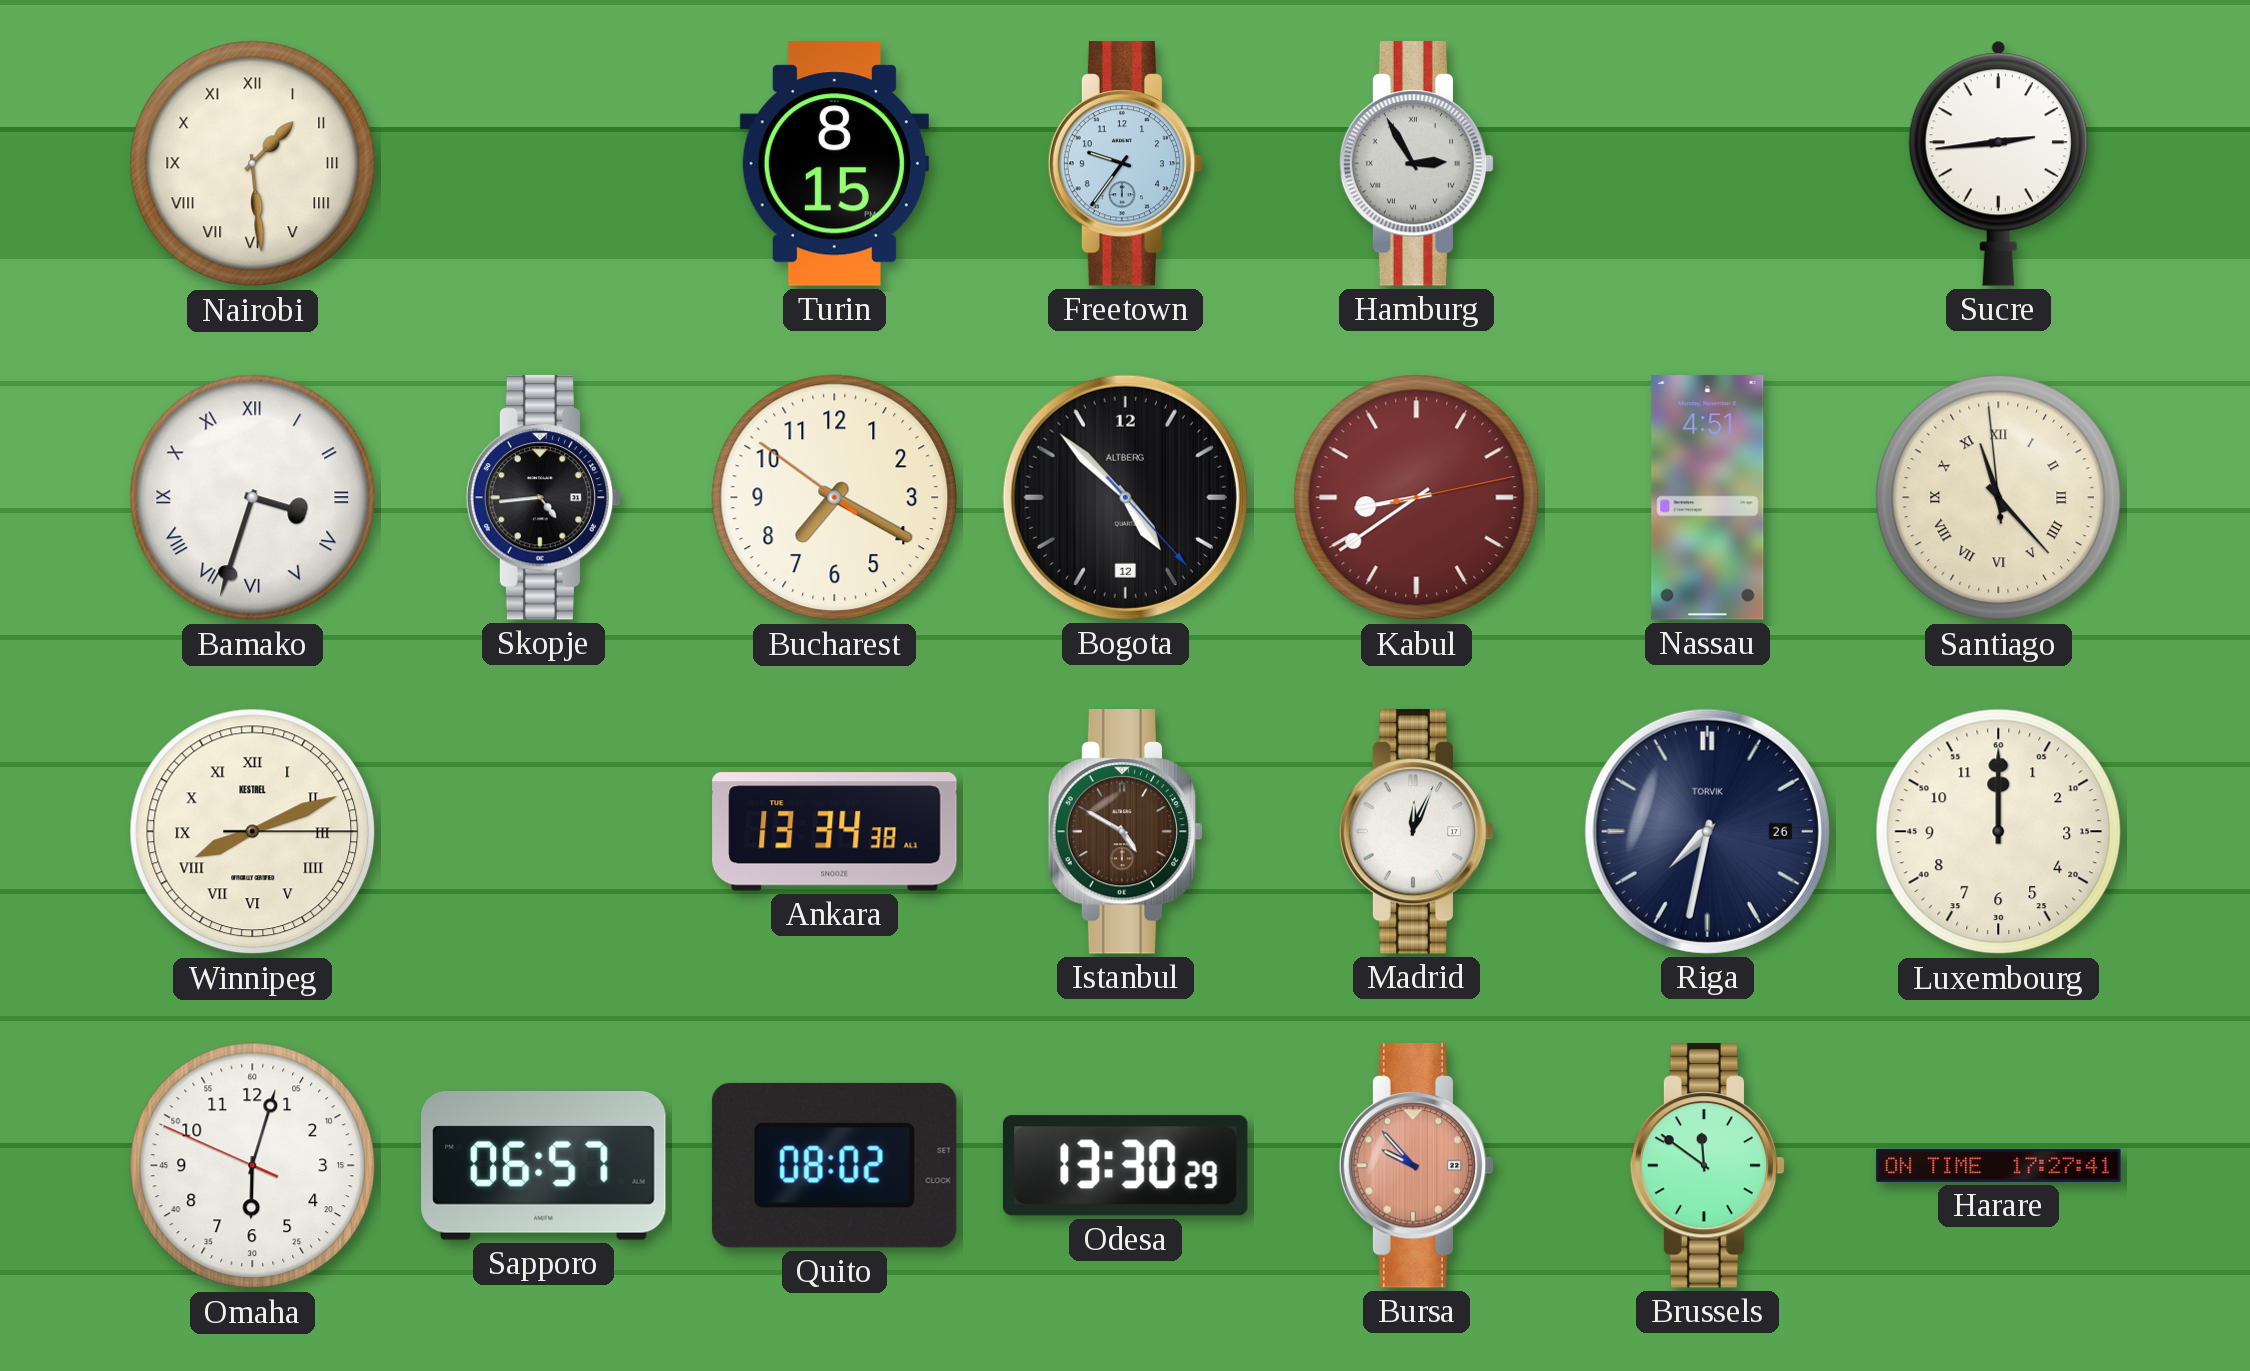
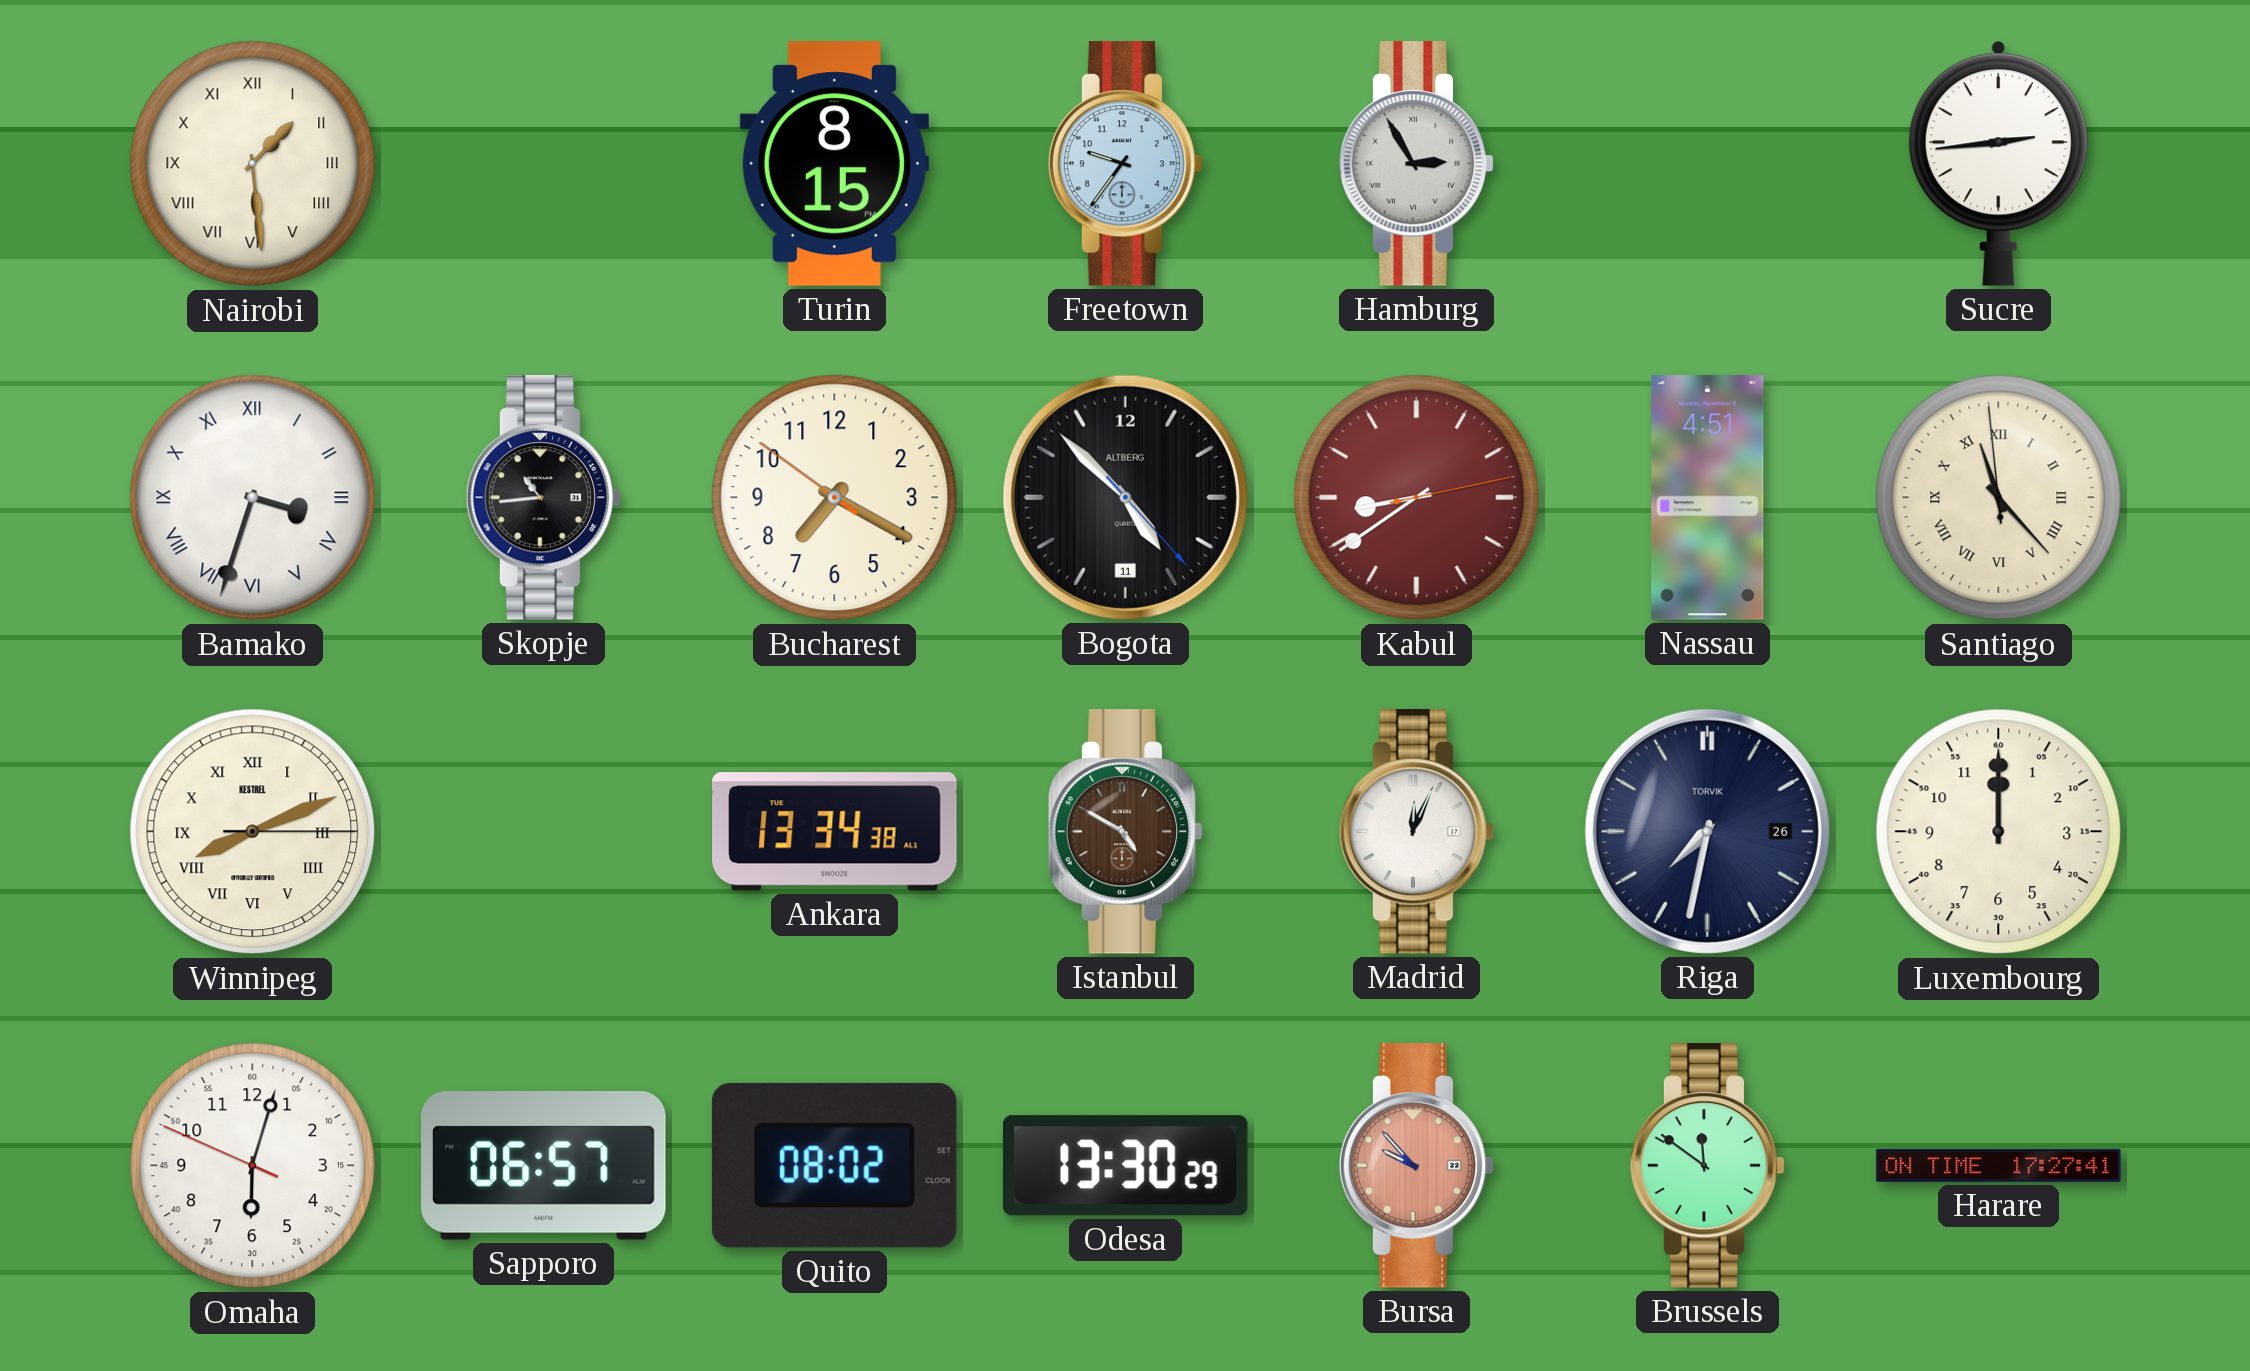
Skopje: 4:44 -> 10:44
Bogota date: 12 -> 11
